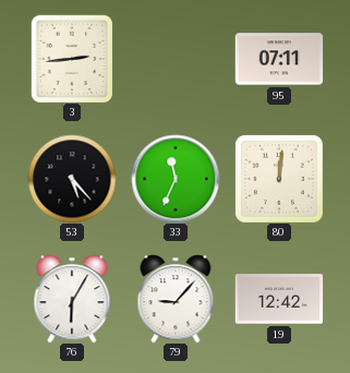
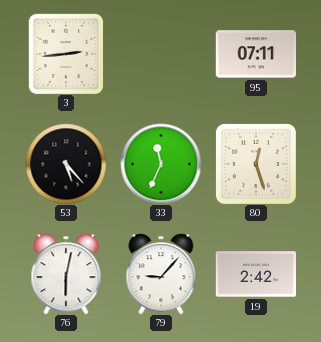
80: 12:01 -> 12:27
76: 6:05 -> 6:02
19: 12:42 -> 2:42
